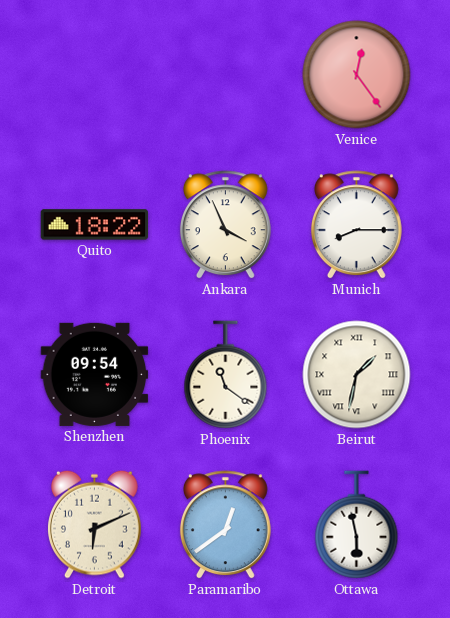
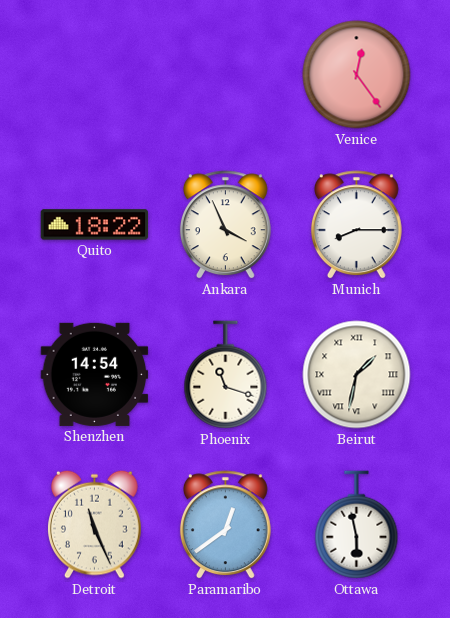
Shenzhen: 09:54 -> 14:54
Phoenix: 11:21 -> 11:18
Detroit: 6:11 -> 11:26
